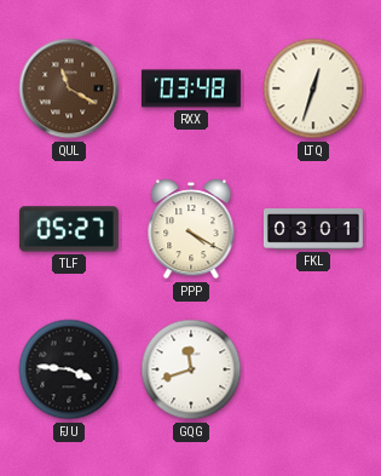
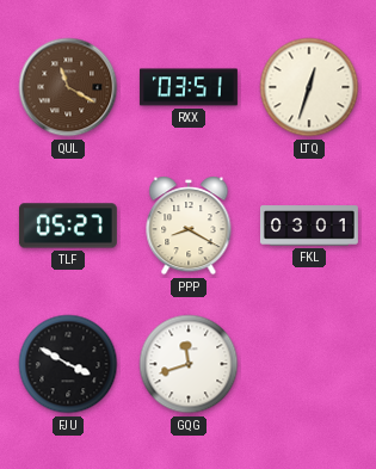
RXX: 03:48 -> 03:51
PPP: 4:20 -> 8:20
FJU: 3:46 -> 3:50
